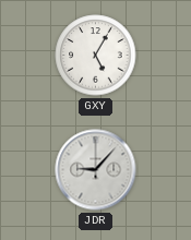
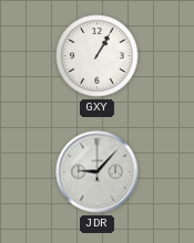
GXY: 5:05 -> 1:05
